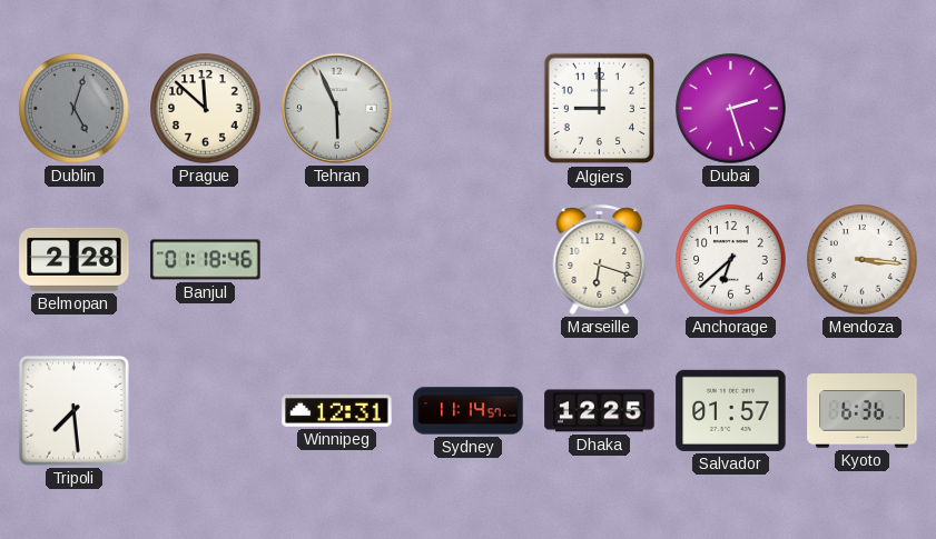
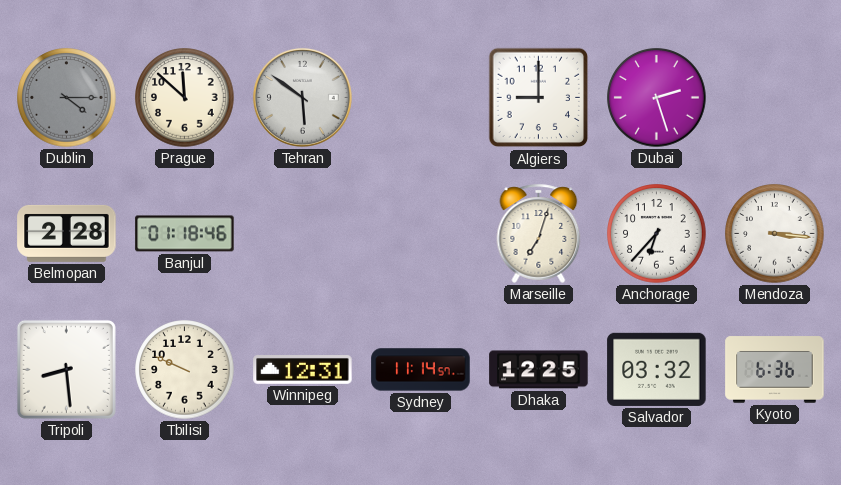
Dublin: 5:03 -> 4:15
Tehran: 5:56 -> 5:51
Marseille: 6:18 -> 7:03
Anchorage: 6:38 -> 6:37
Tripoli: 7:29 -> 8:29
Tbilisi: none -> 9:49
Salvador: 01:57 -> 03:32
